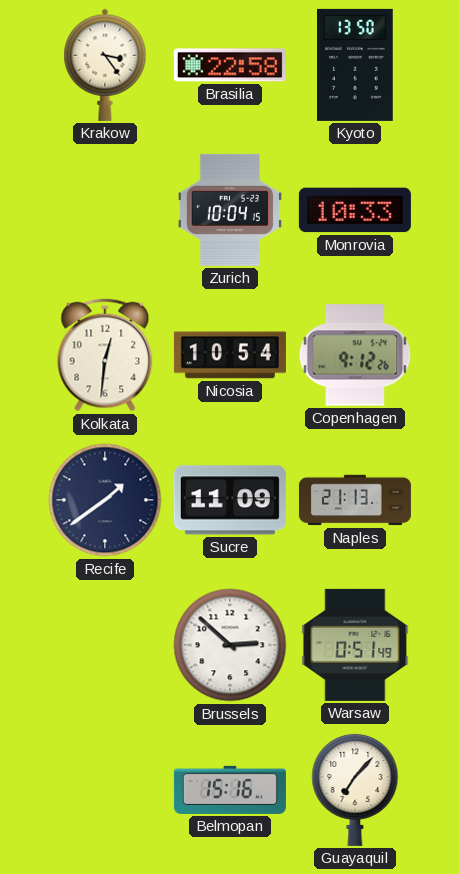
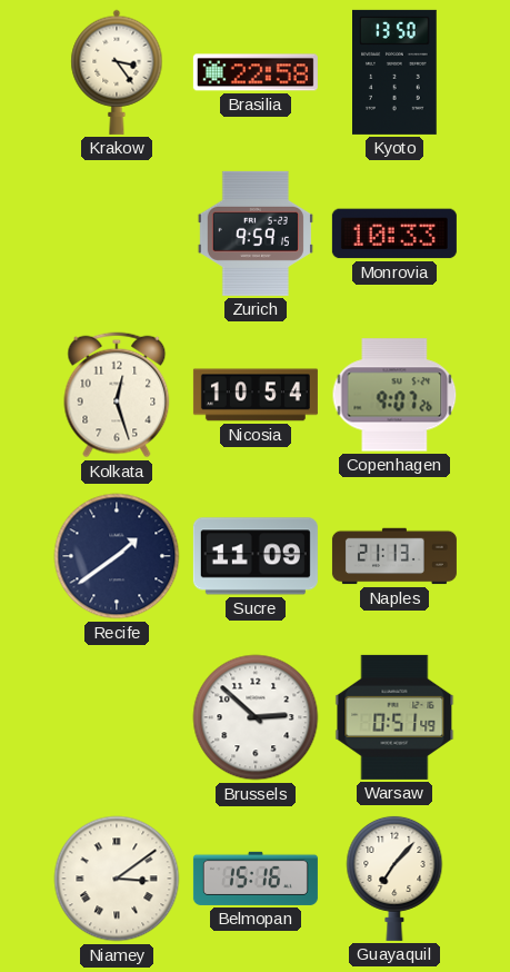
Zurich: 10:04 -> 9:59
Kolkata: 12:31 -> 12:27
Copenhagen: 9:12 -> 9:07
Niamey: none -> 3:09
